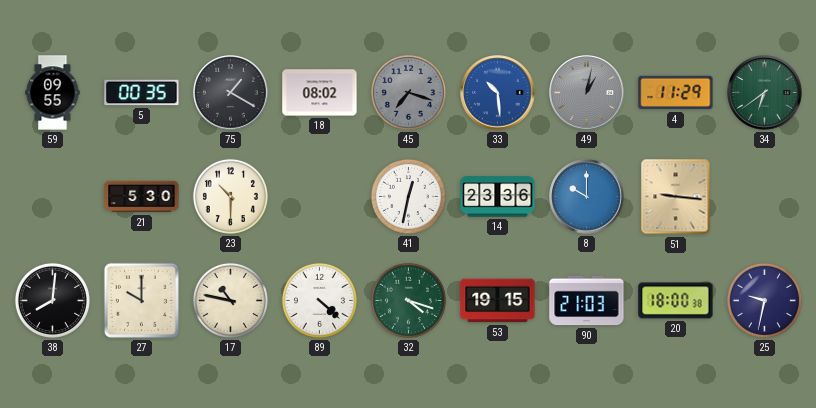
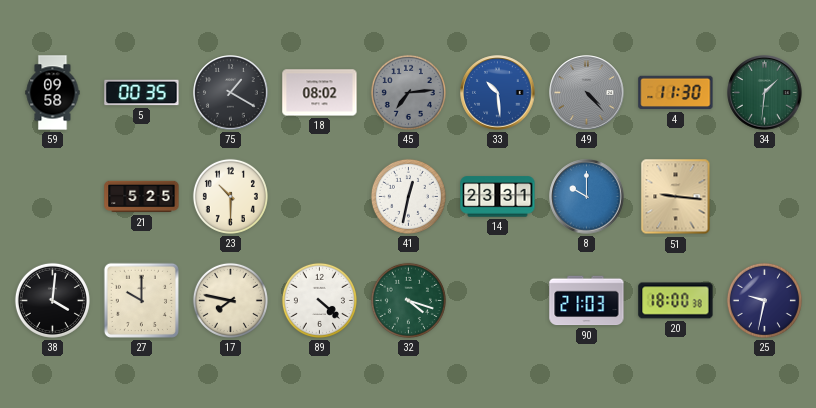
59: 09:55 -> 09:58
45: 7:18 -> 7:14
49: 1:02 -> 4:23
4: 11:29 -> 11:30
34: 6:39 -> 1:31
21: 5:30 -> 5:25
14: 23:36 -> 23:31
38: 8:01 -> 4:01
17: 10:47 -> 7:47
53: 19:15 -> none
